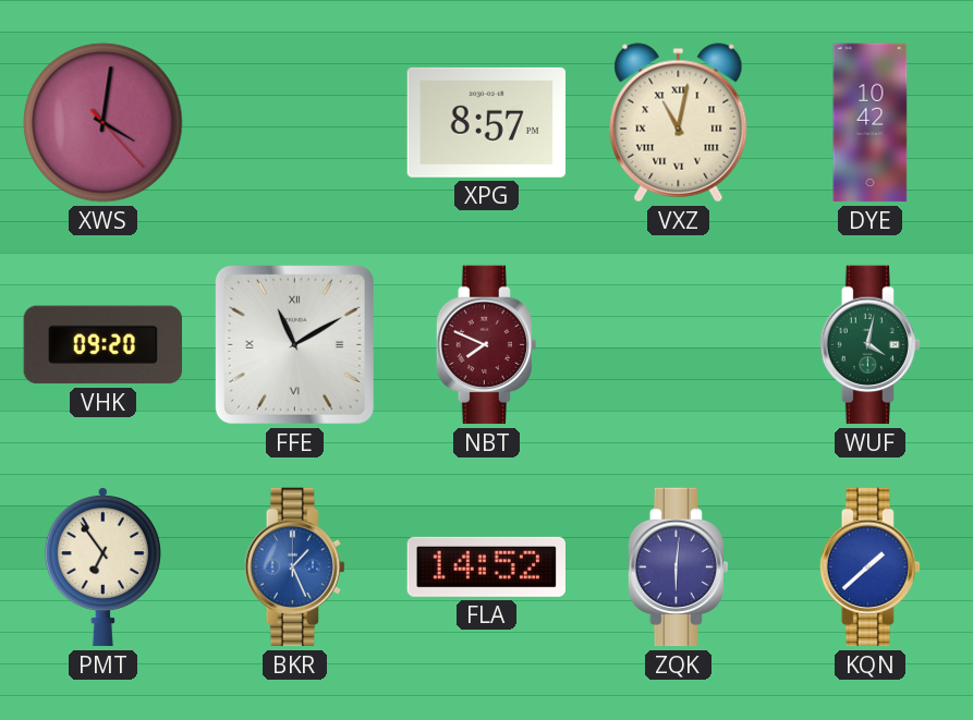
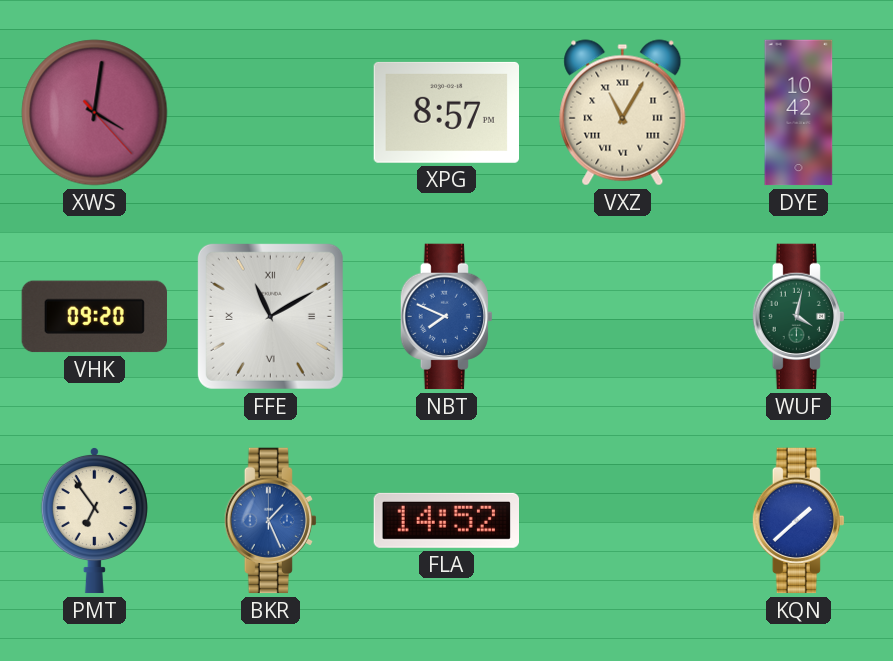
VXZ: 11:02 -> 11:05
NBT dial: burgundy -> blue
ZQK: 6:01 -> none
